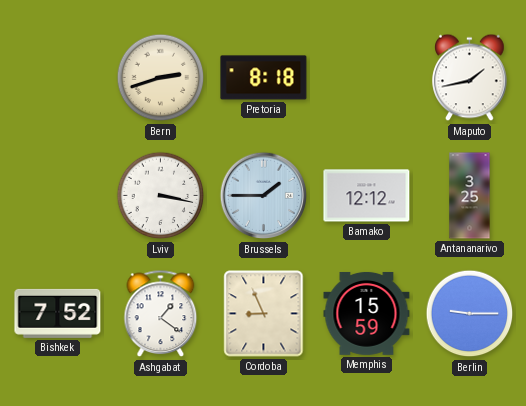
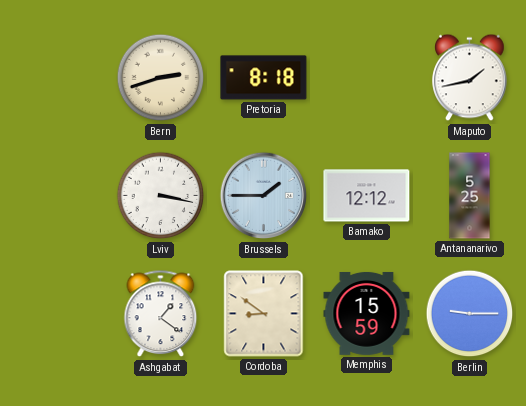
Antananarivo: 3:25 -> 5:25
Bishkek: 7:52 -> none
Cordoba: 8:56 -> 8:51
